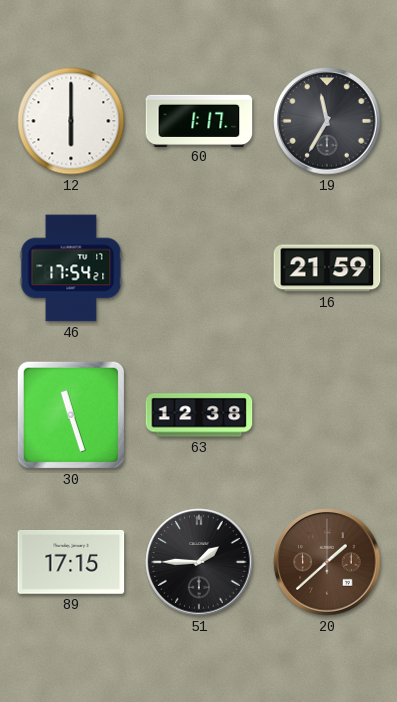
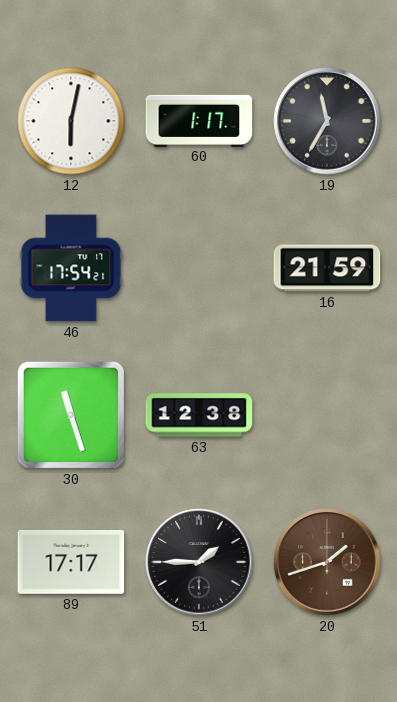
12: 6:00 -> 6:02
89: 17:15 -> 17:17
20: 1:38 -> 1:42
